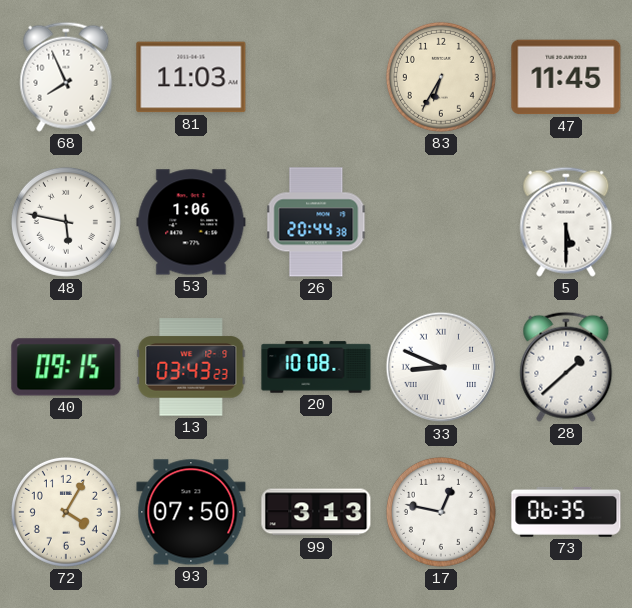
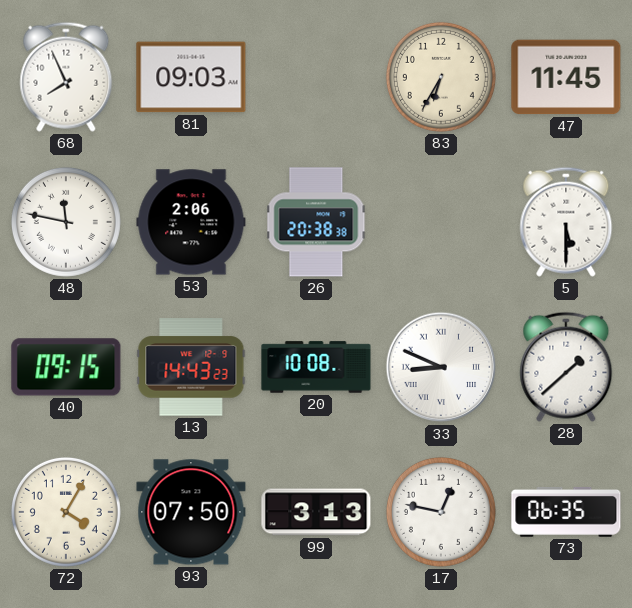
81: 11:03 -> 09:03
48: 5:47 -> 11:47
53: 1:06 -> 2:06
26: 20:44 -> 20:38
13: 03:43 -> 14:43
